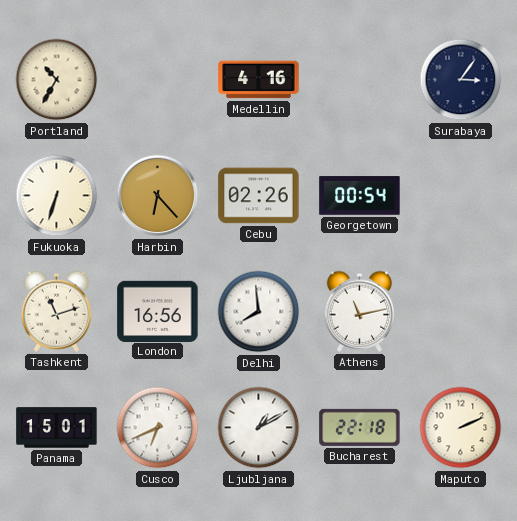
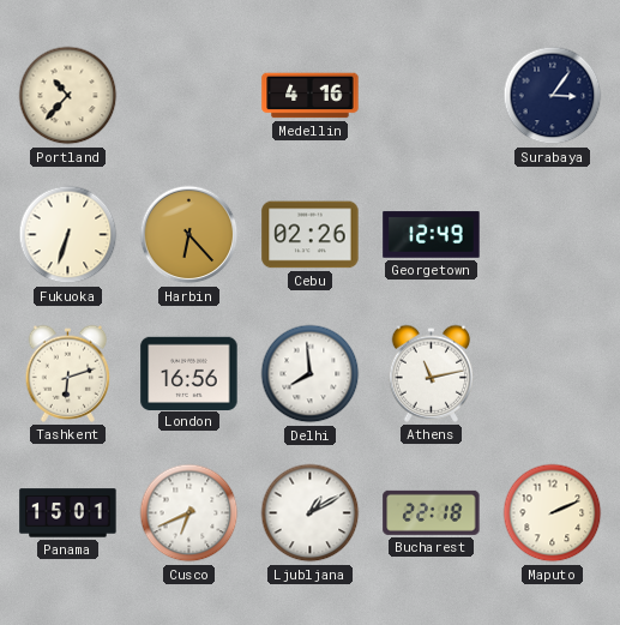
Portland: 10:35 -> 10:37
Georgetown: 00:54 -> 12:49
Tashkent: 11:12 -> 6:12
